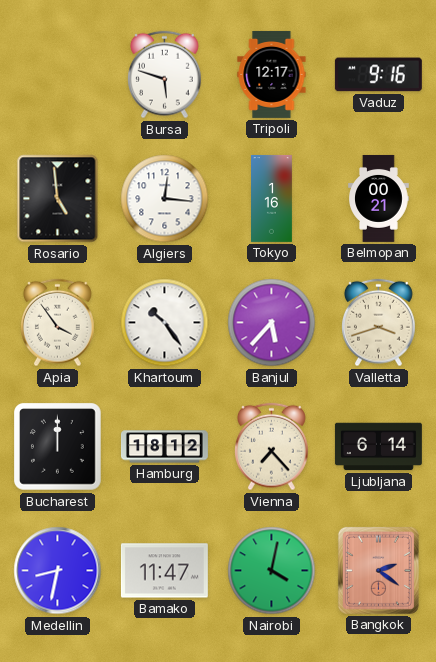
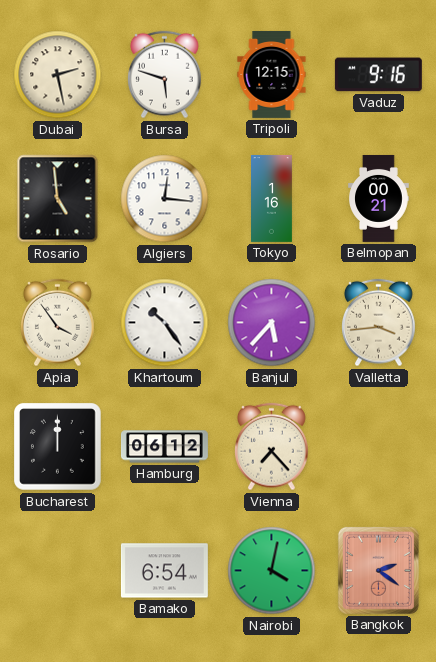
Dubai: none -> 2:28
Tripoli: 12:17 -> 12:15
Valletta: 3:42 -> 3:44
Hamburg: 18:12 -> 06:12
Ljubljana: 6:14 -> none
Medellin: 8:32 -> none
Bamako: 11:47 -> 6:54
